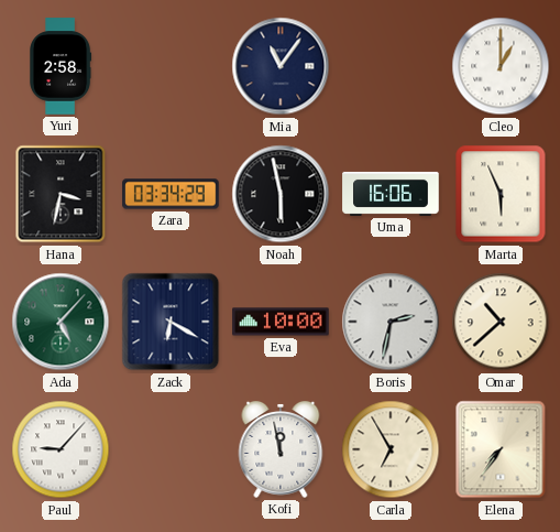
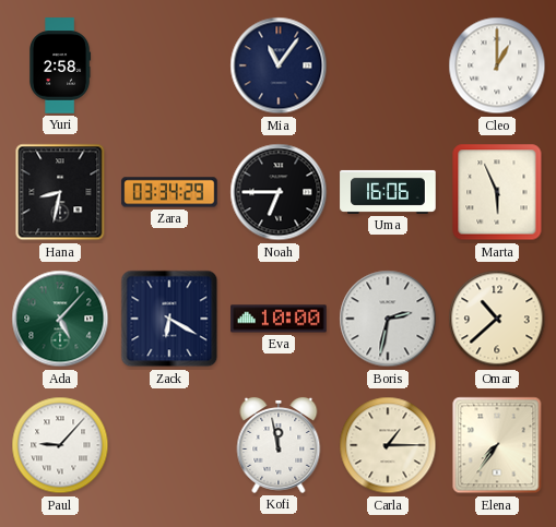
Hana: 3:32 -> 8:32
Noah: 5:58 -> 6:45
Carla: 6:55 -> 1:15
